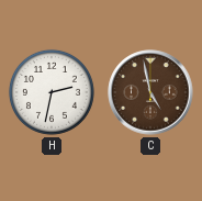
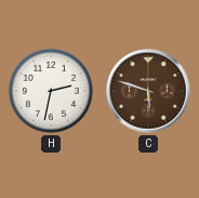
C: 4:58 -> 5:48
